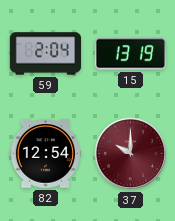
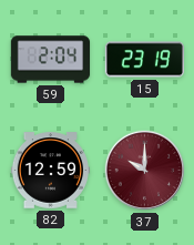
15: 13:19 -> 23:19
82: 12:54 -> 12:59
